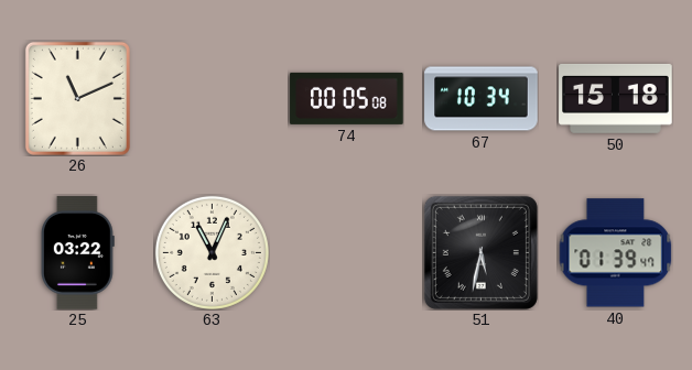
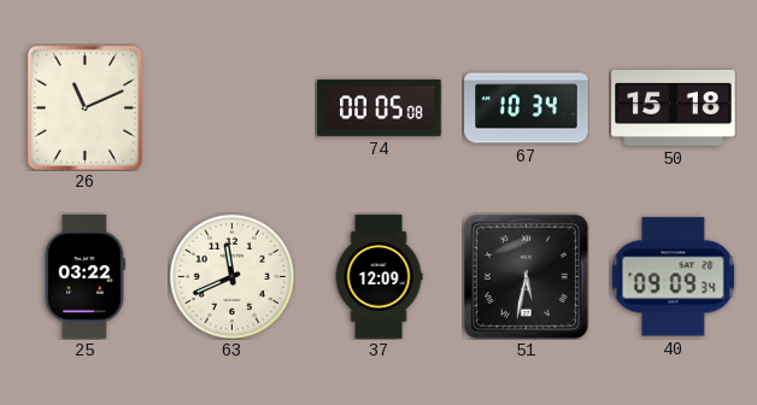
63: 11:04 -> 11:41
37: none -> 12:09
40: 01:39 -> 09:09
